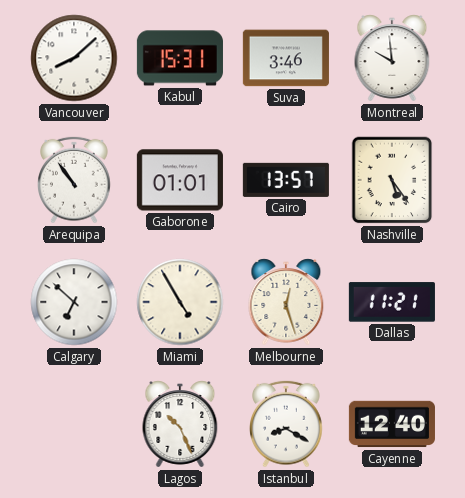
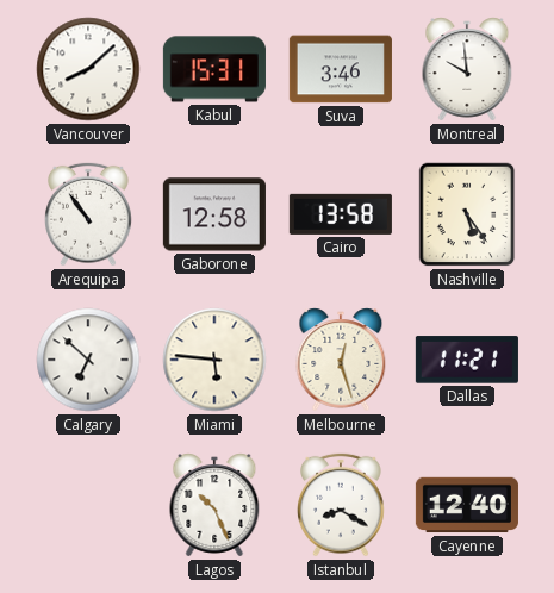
Gaborone: 01:01 -> 12:58
Cairo: 13:57 -> 13:58
Miami: 4:55 -> 5:46
